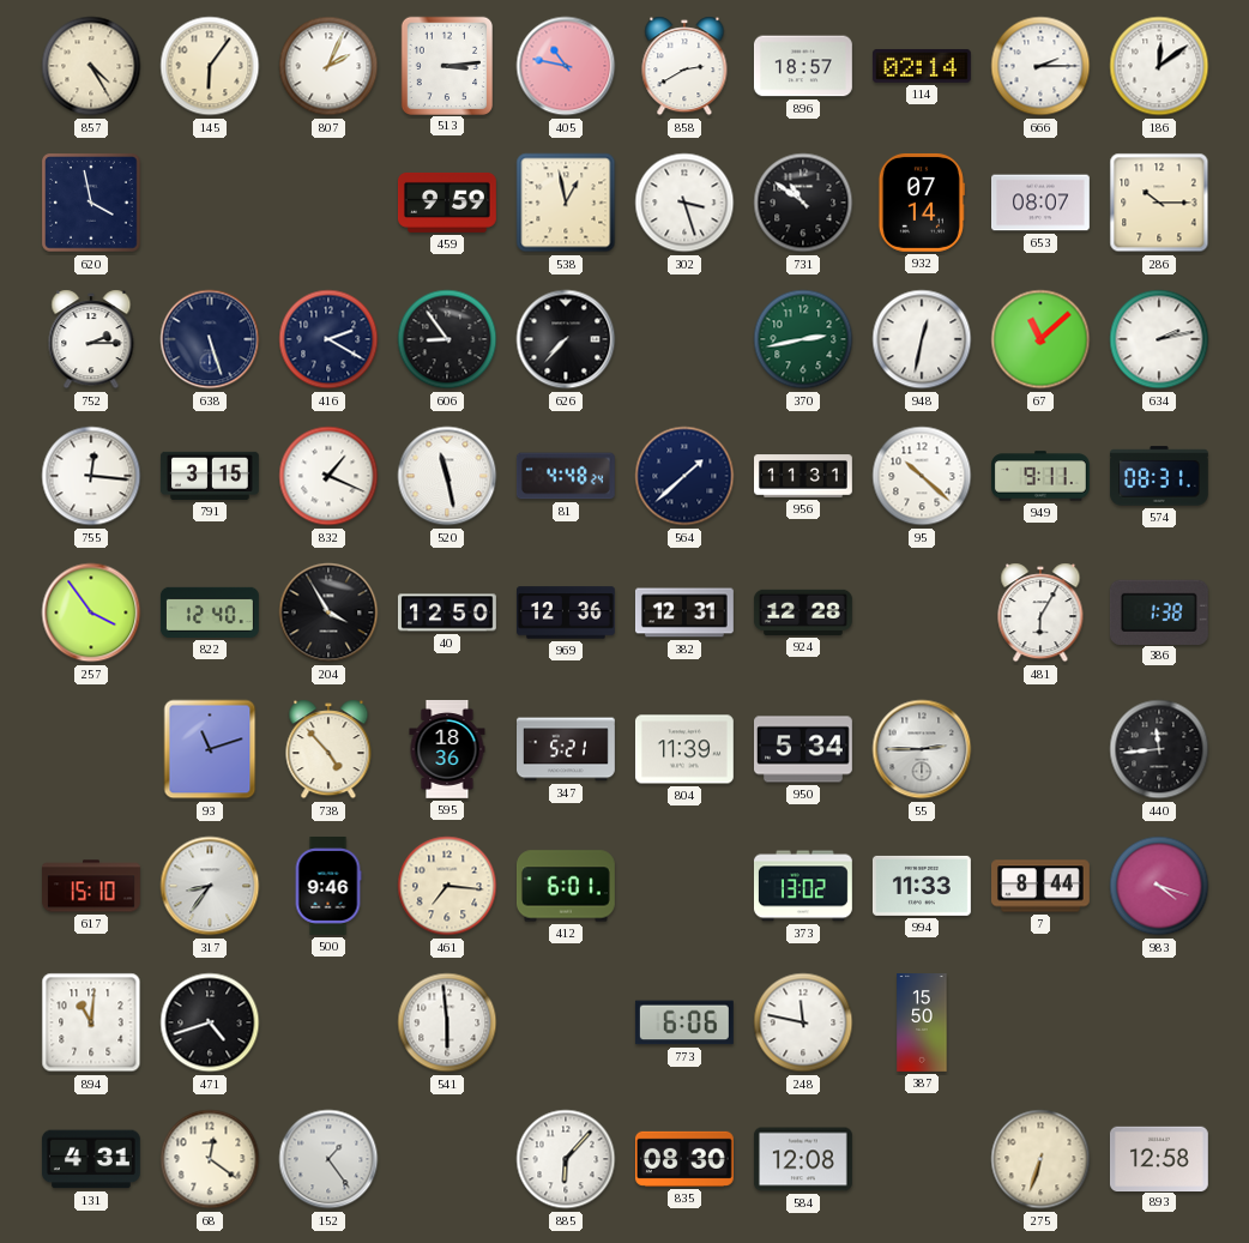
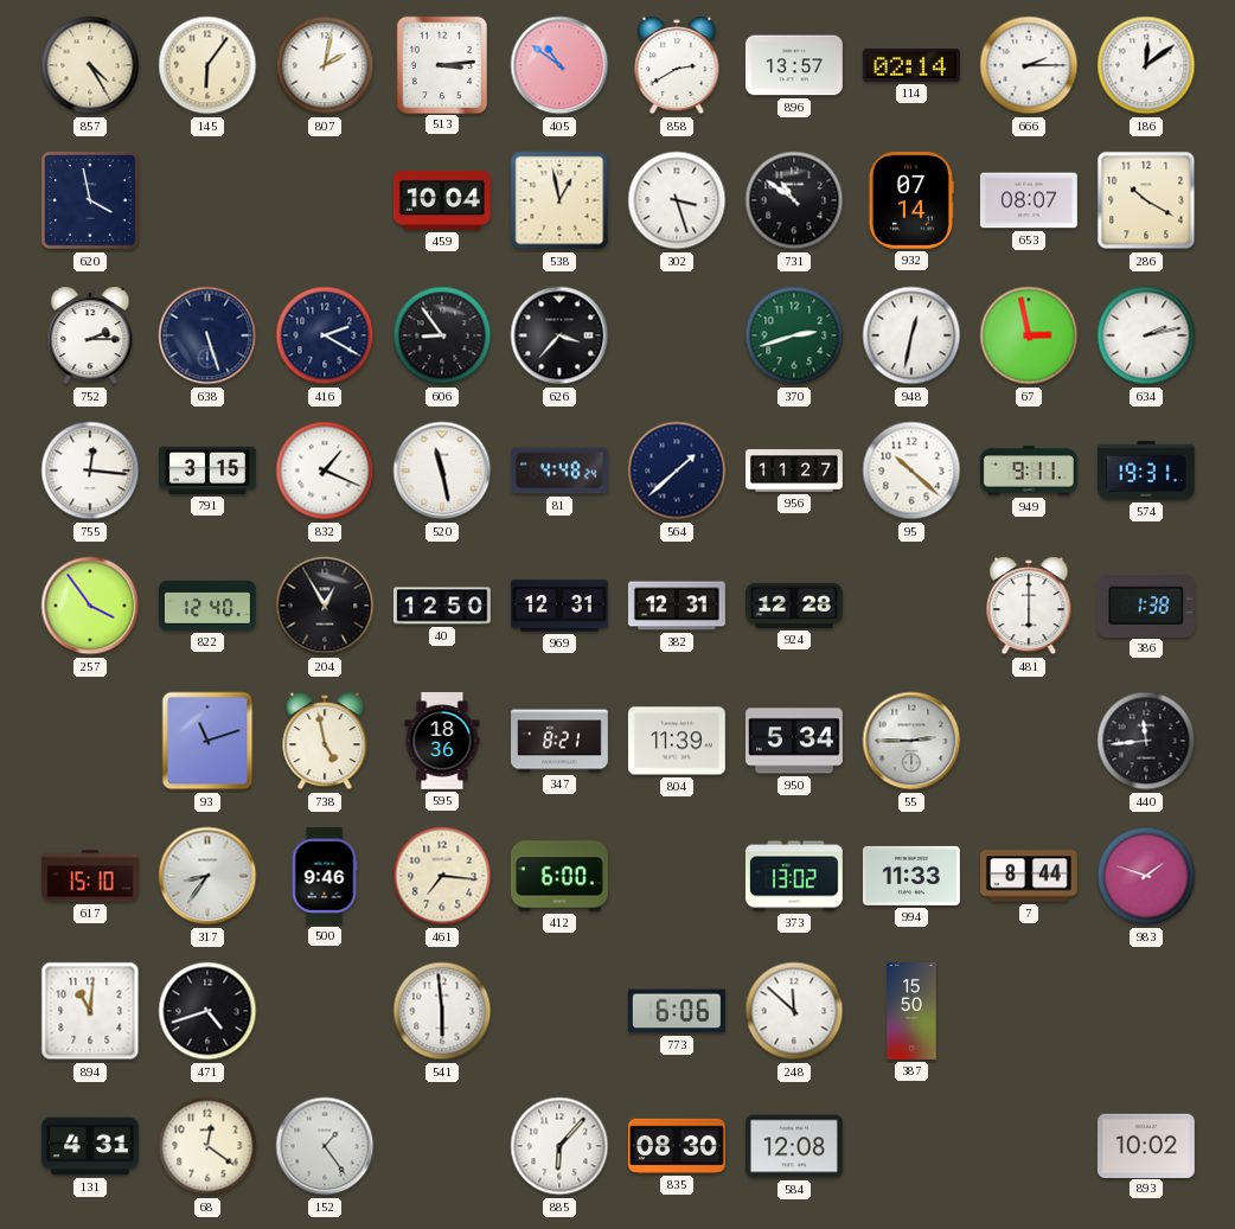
807: 2:04 -> 2:02
405: 10:47 -> 10:51
896: 18:57 -> 13:57
459: 9:59 -> 10:04
286: 10:15 -> 10:20
626: 7:37 -> 3:37
370: 2:43 -> 2:42
67: 11:08 -> 2:58
956: 11:31 -> 11:27
574: 08:31 -> 19:31
204: 3:55 -> 12:55
969: 12:36 -> 12:31
481: 6:05 -> 6:00
738: 4:53 -> 4:58
347: 5:21 -> 8:21
412: 6:01 -> 6:00
983: 4:18 -> 1:48
248: 11:47 -> 11:52
275: 6:33 -> none
893: 12:58 -> 10:02
